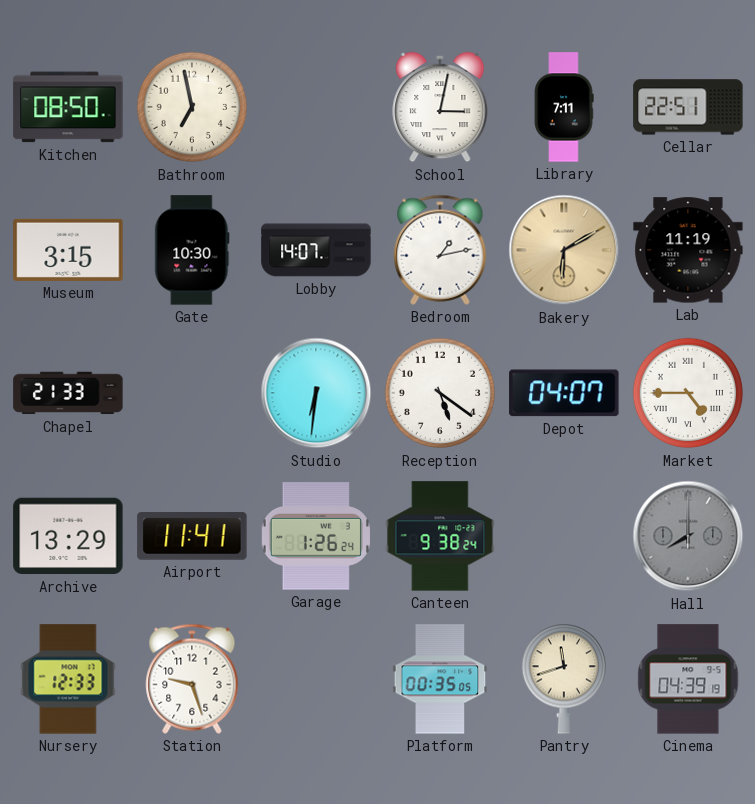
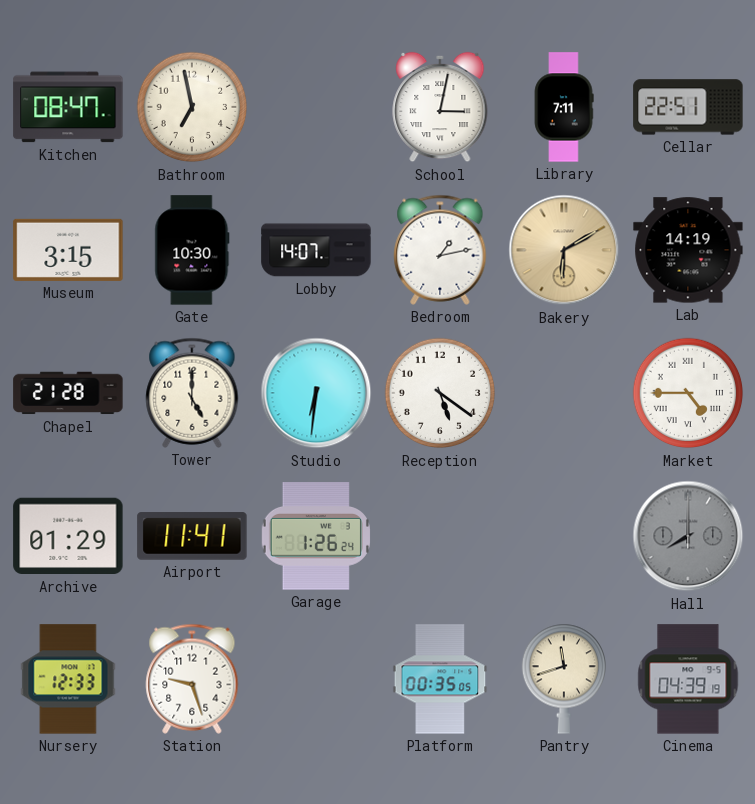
Kitchen: 08:50 -> 08:47
Lab: 11:19 -> 14:19
Chapel: 21:33 -> 21:28
Tower: none -> 5:00
Depot: 04:07 -> none
Archive: 13:29 -> 01:29
Canteen: 9:38 -> none
